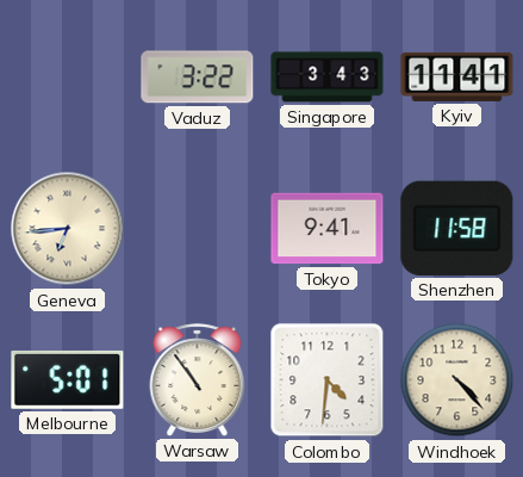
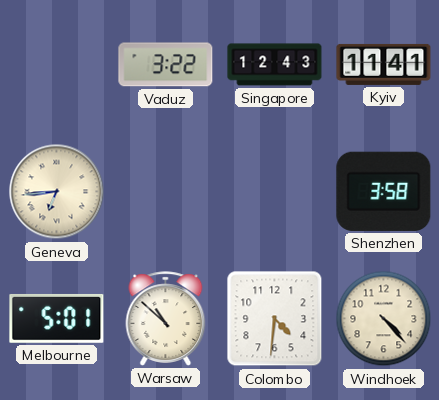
Singapore: 3:43 -> 12:43
Tokyo: 9:41 -> none
Shenzhen: 11:58 -> 3:58
Warsaw: 10:54 -> 10:52
